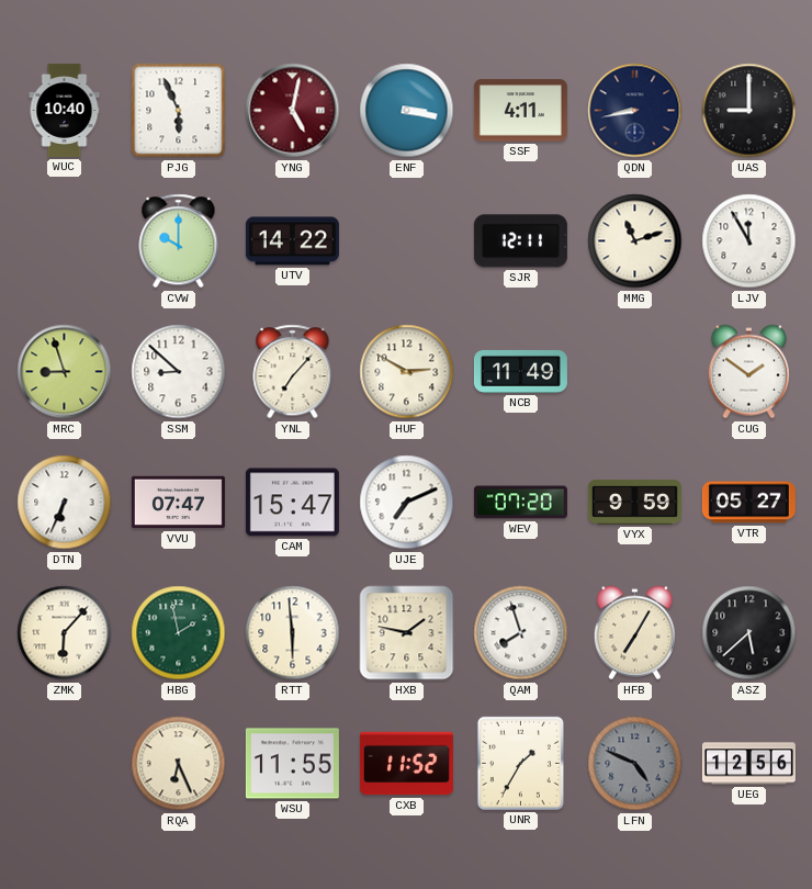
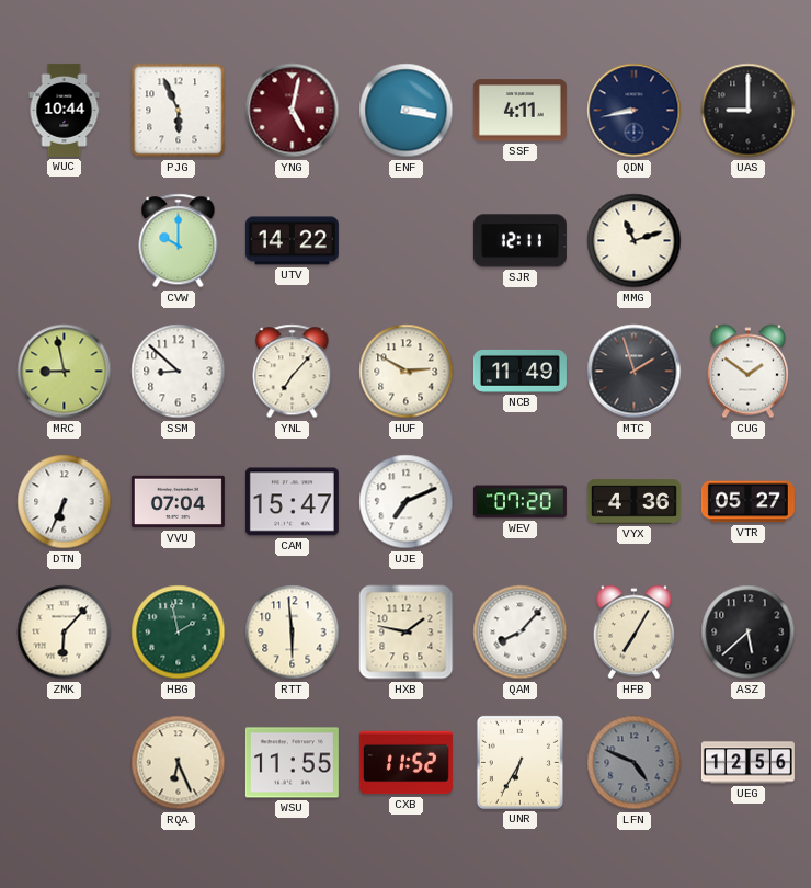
WUC: 10:40 -> 10:44
LJV: 11:55 -> none
MRC: 8:57 -> 8:58
MTC: none -> 1:57
VVU: 07:47 -> 07:04
VYX: 9:59 -> 4:36
QAM: 7:57 -> 8:07
UNR: 1:35 -> 6:35
